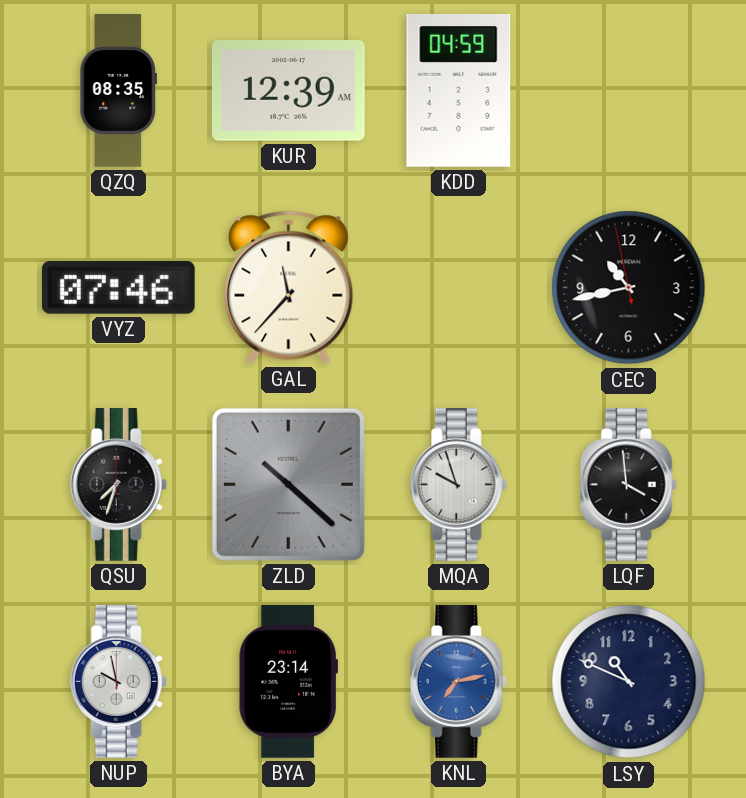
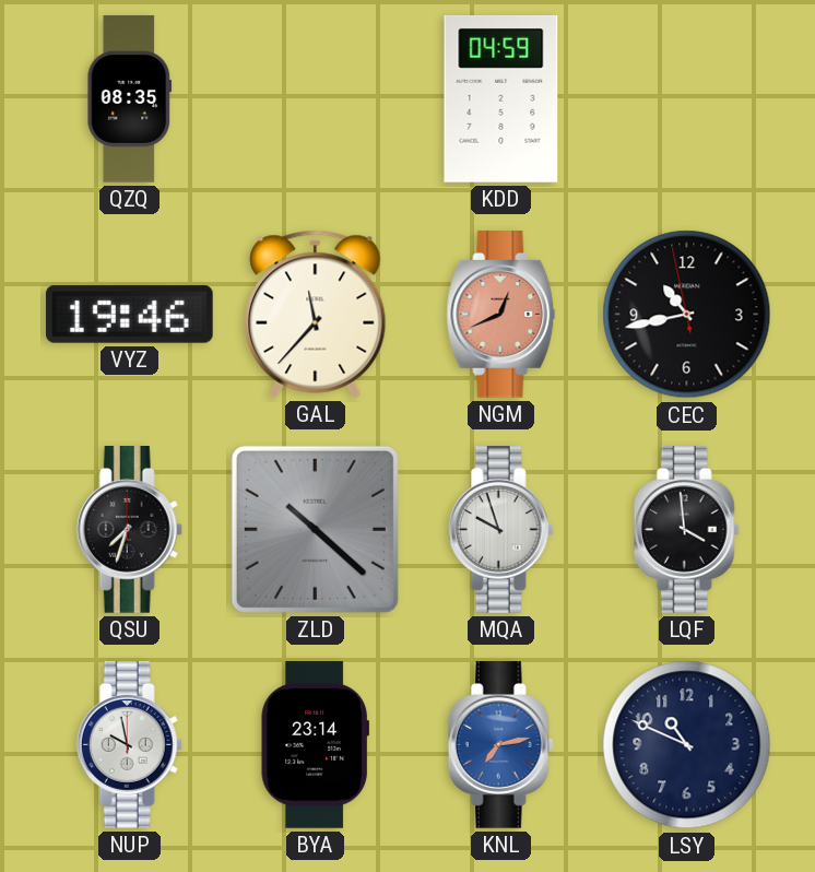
KUR: 12:39 -> none
VYZ: 07:46 -> 19:46
NGM: none -> 12:41
